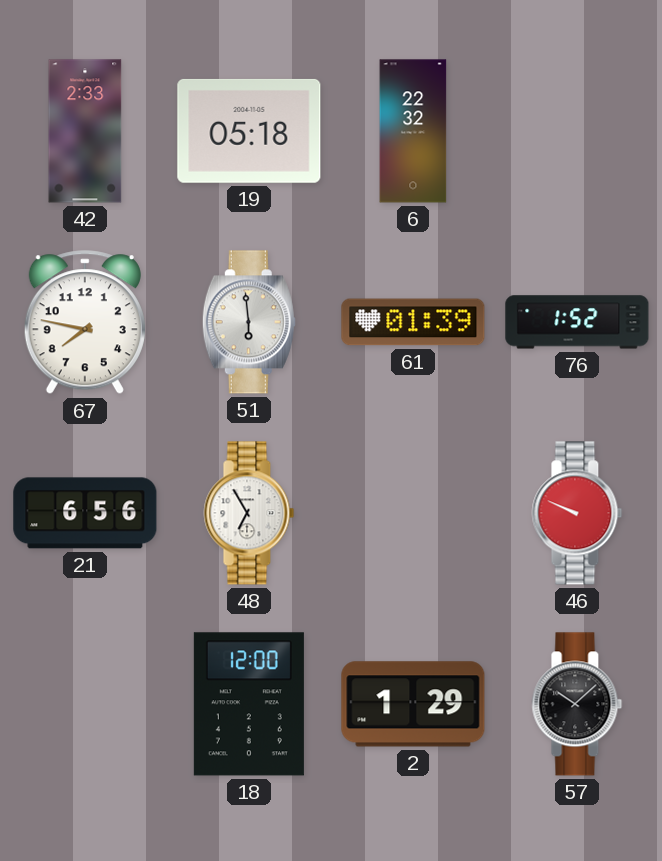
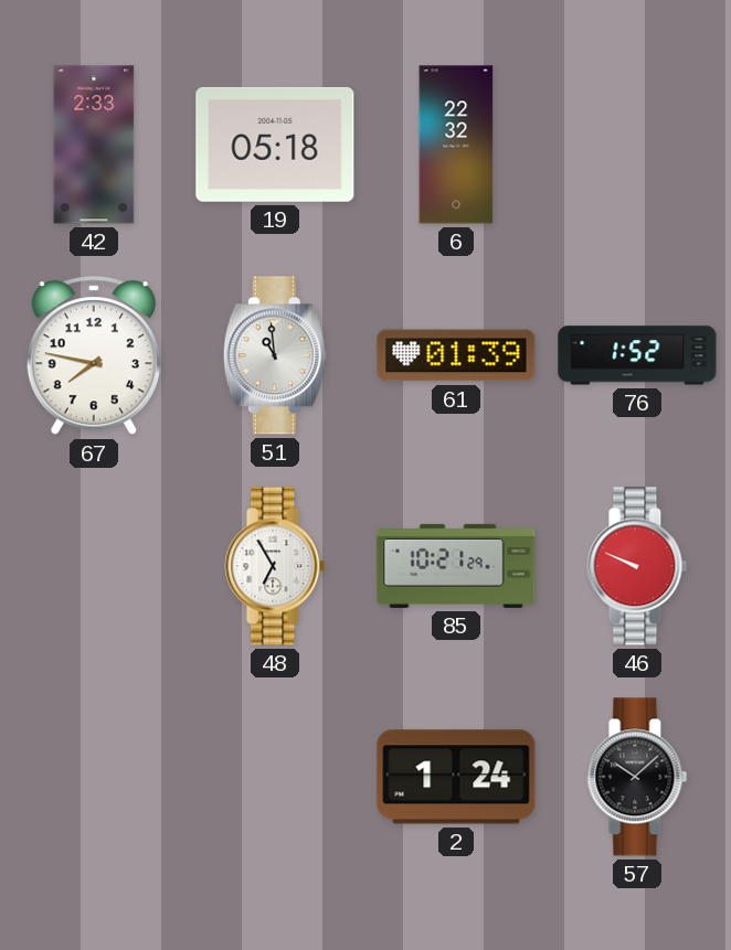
51: 5:59 -> 10:59
21: 6:56 -> none
85: none -> 10:21
18: 12:00 -> none
2: 1:29 -> 1:24
